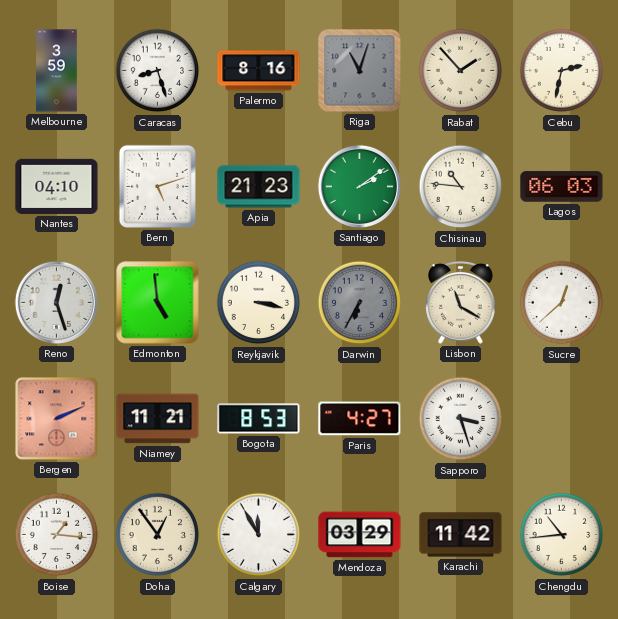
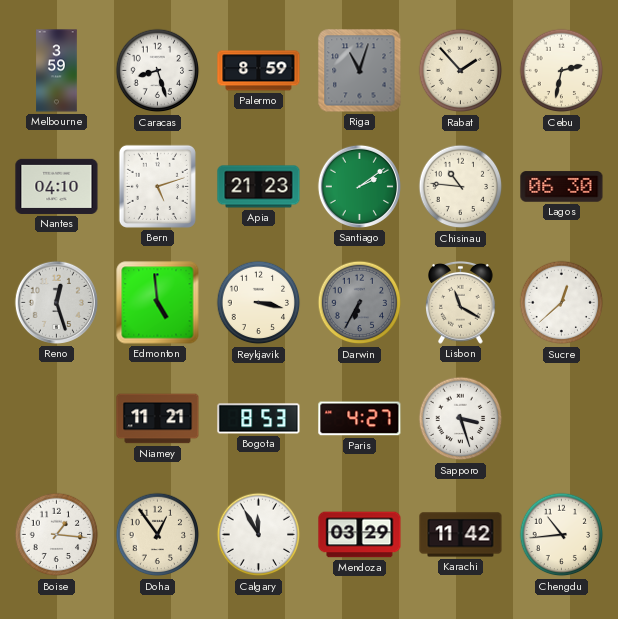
Palermo: 8:16 -> 8:59
Lagos: 06:03 -> 06:30
Bergen: 2:11 -> none
